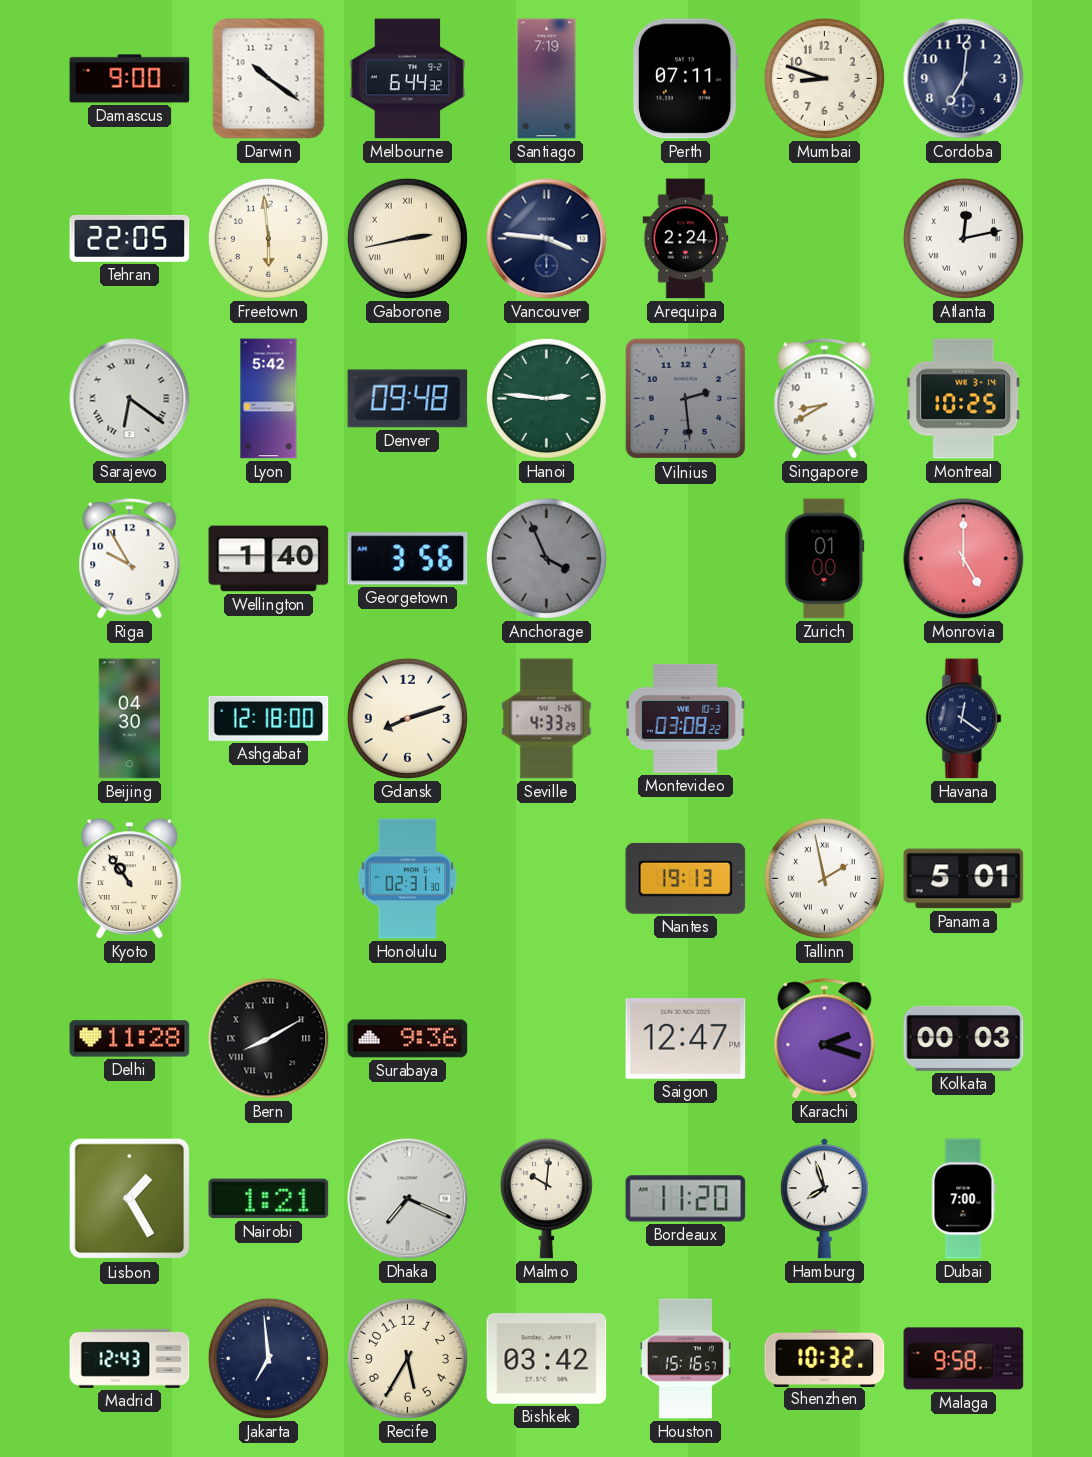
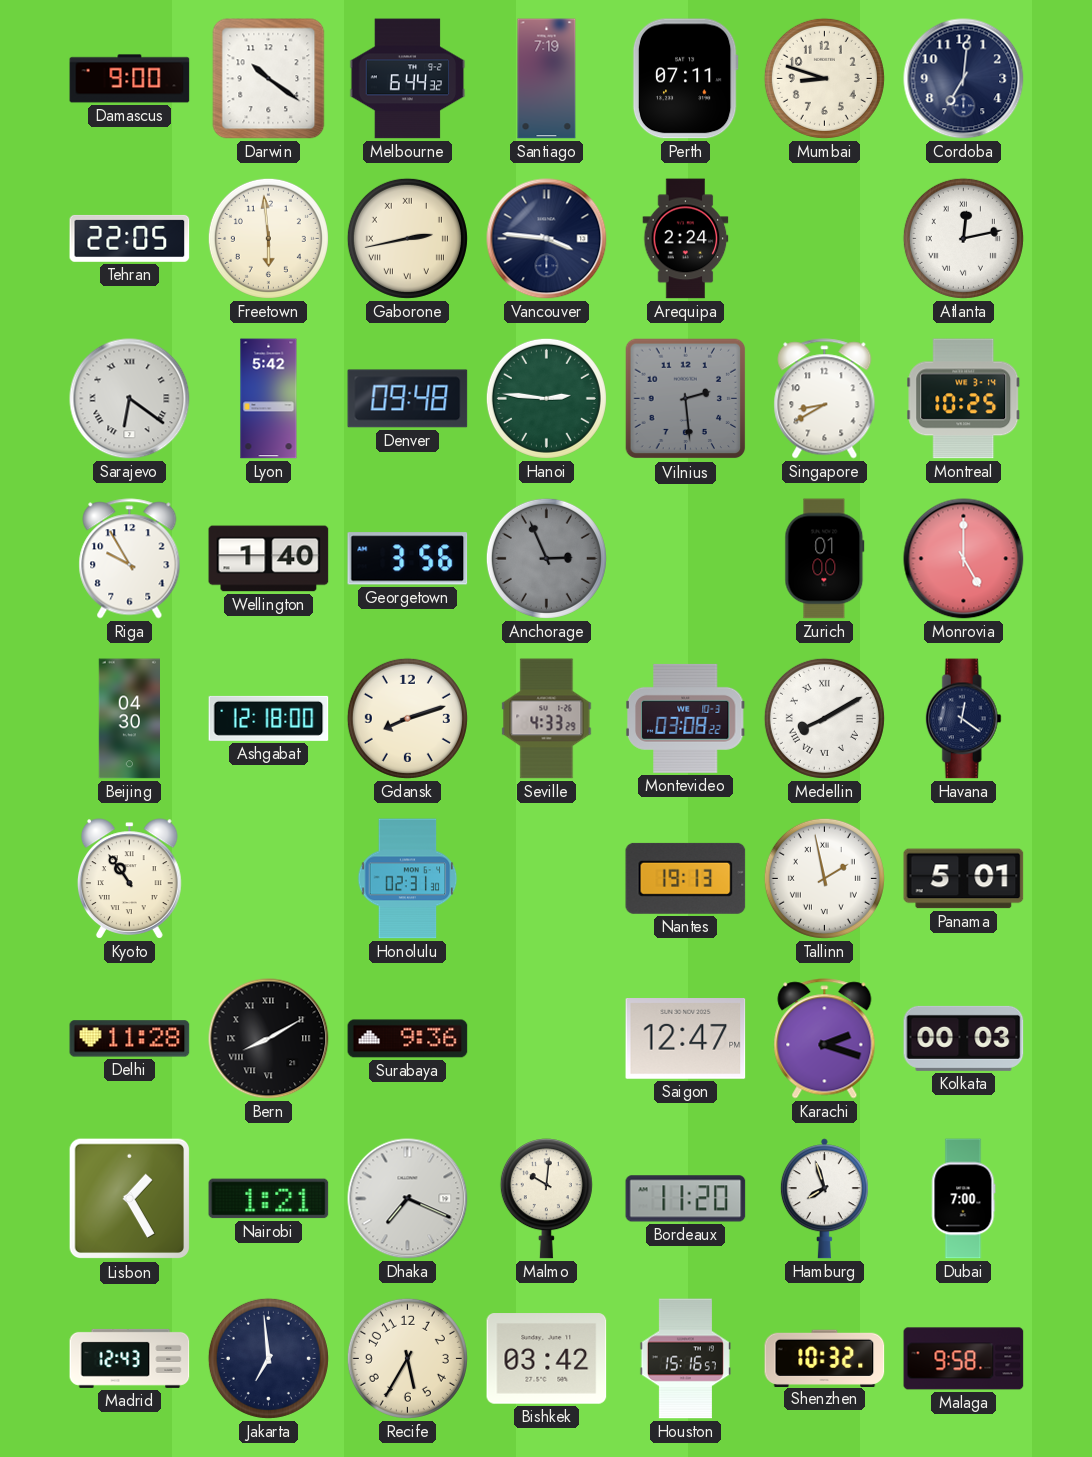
Anchorage: 3:56 -> 2:56
Medellin: none -> 8:10
